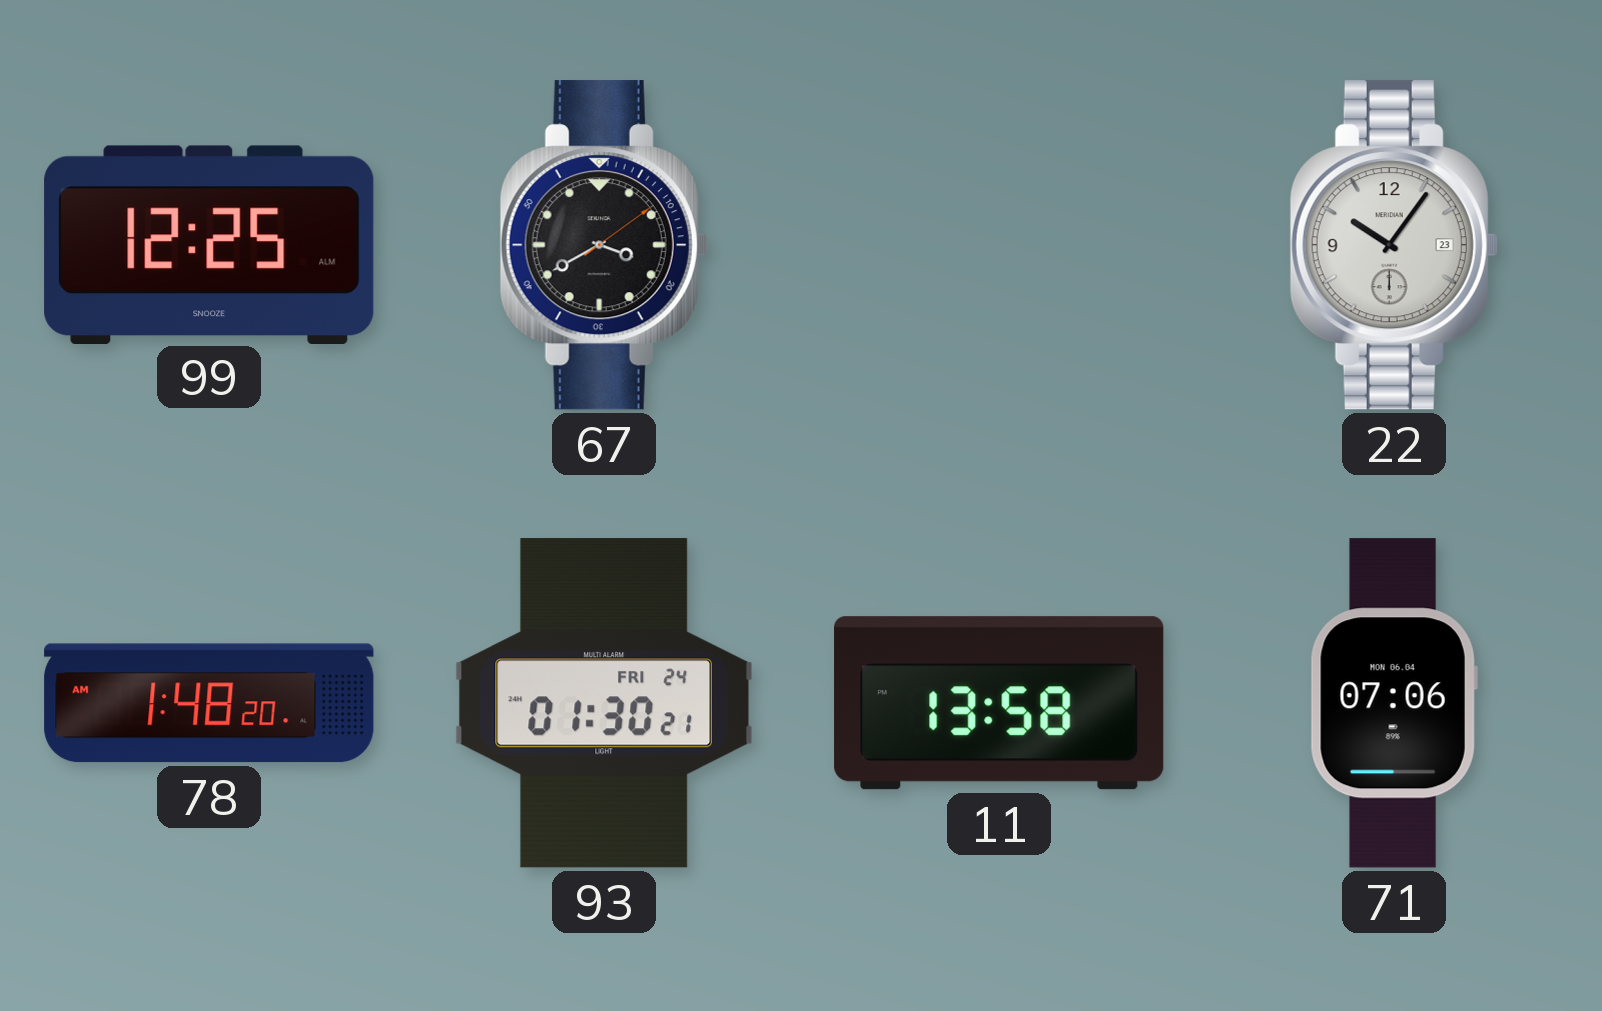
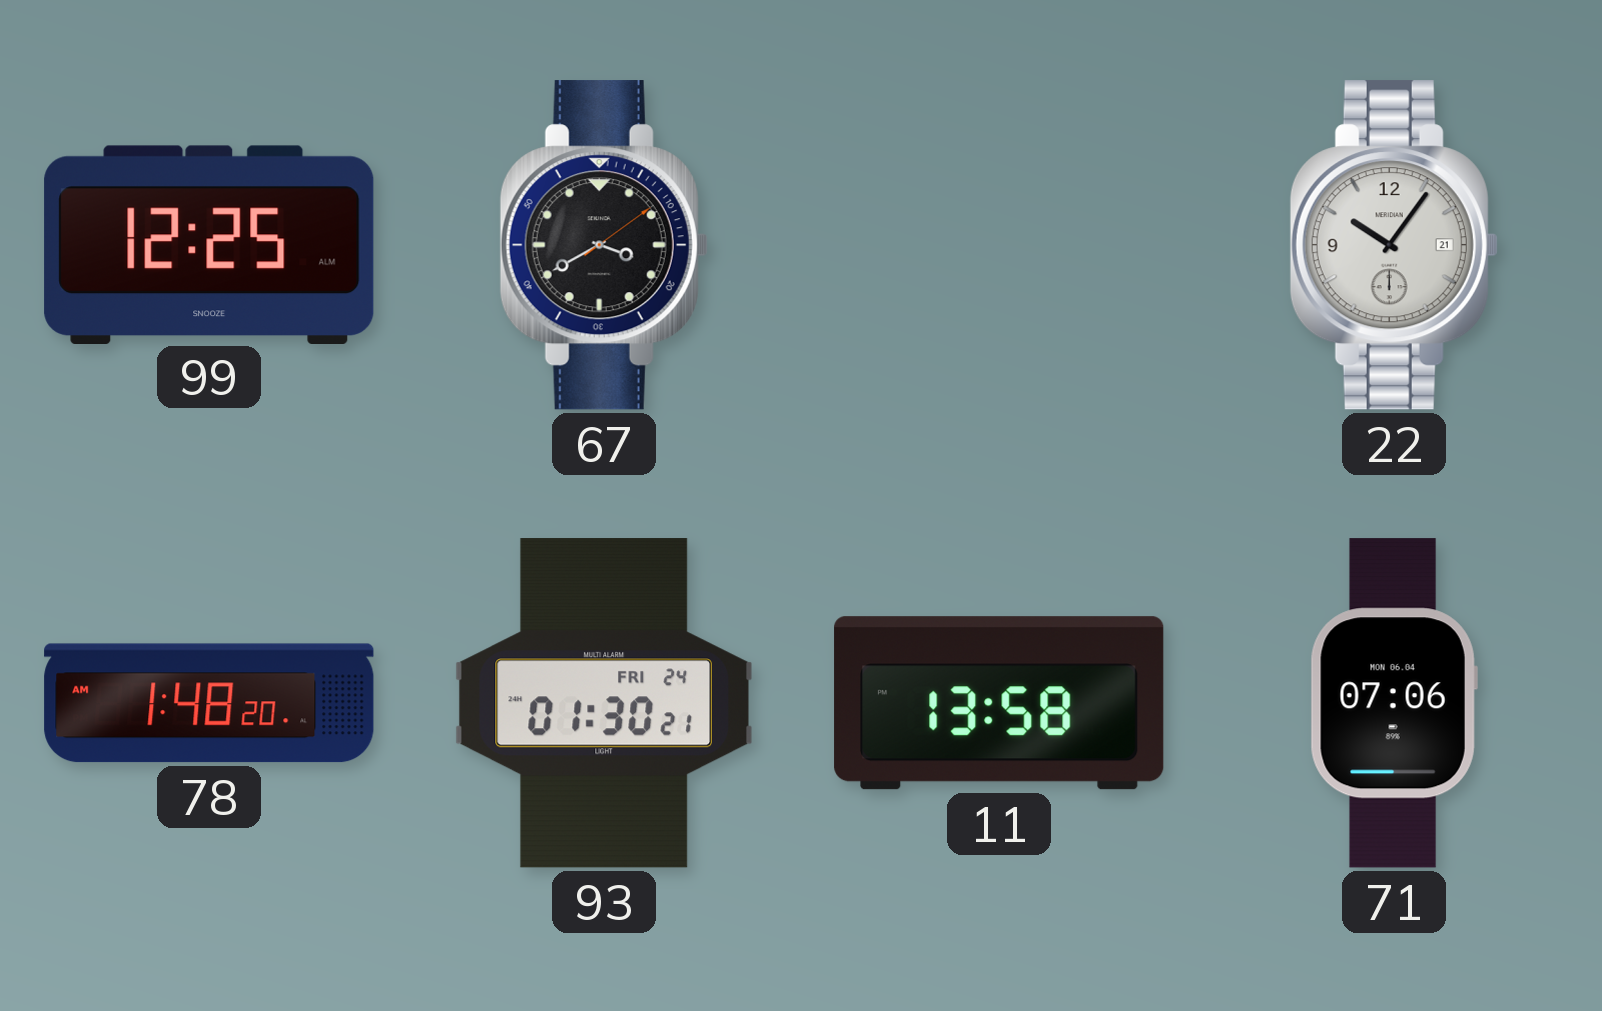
22 date: 23 -> 21
